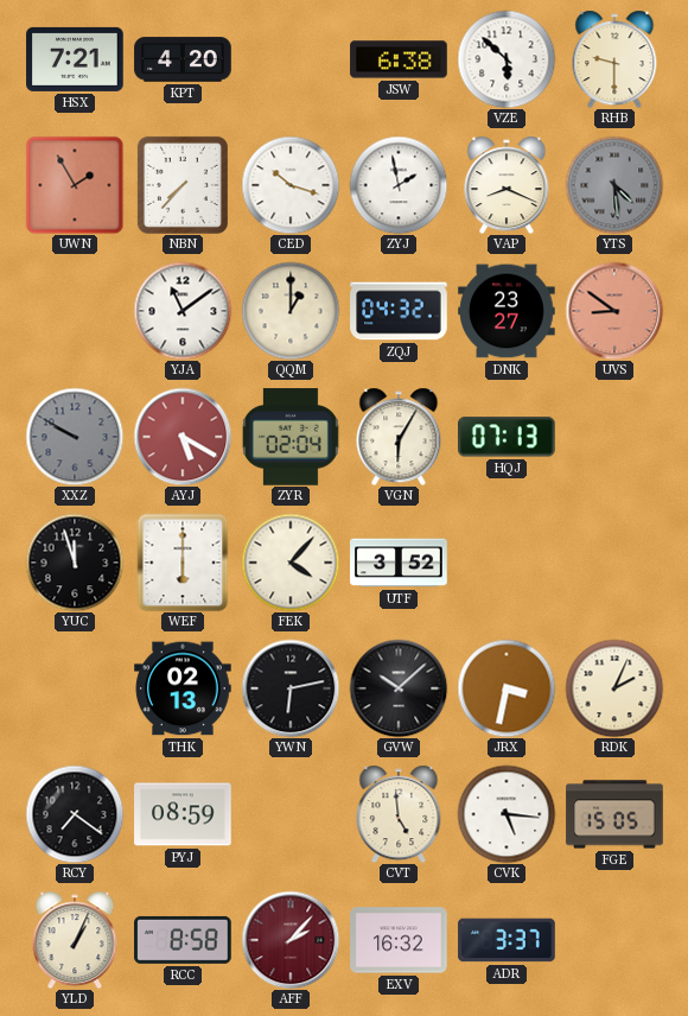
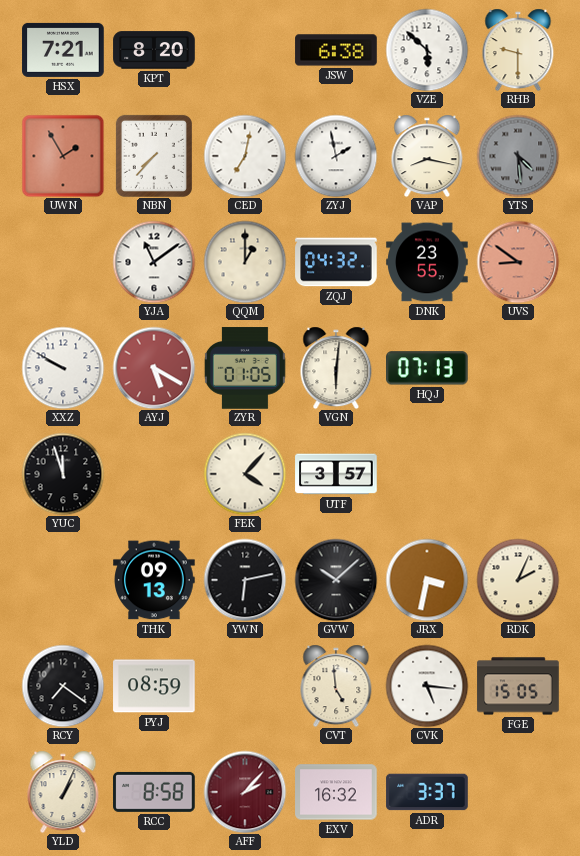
KPT: 4:20 -> 8:20
CED: 10:18 -> 7:02
VAP: 8:19 -> 8:17
DNK: 23:27 -> 23:55
XXZ dial: grey -> white
ZYR: 02:04 -> 01:05
VGN: 6:05 -> 6:01
WEF: 6:00 -> none
UTF: 3:52 -> 3:57
THK: 02:13 -> 09:13
